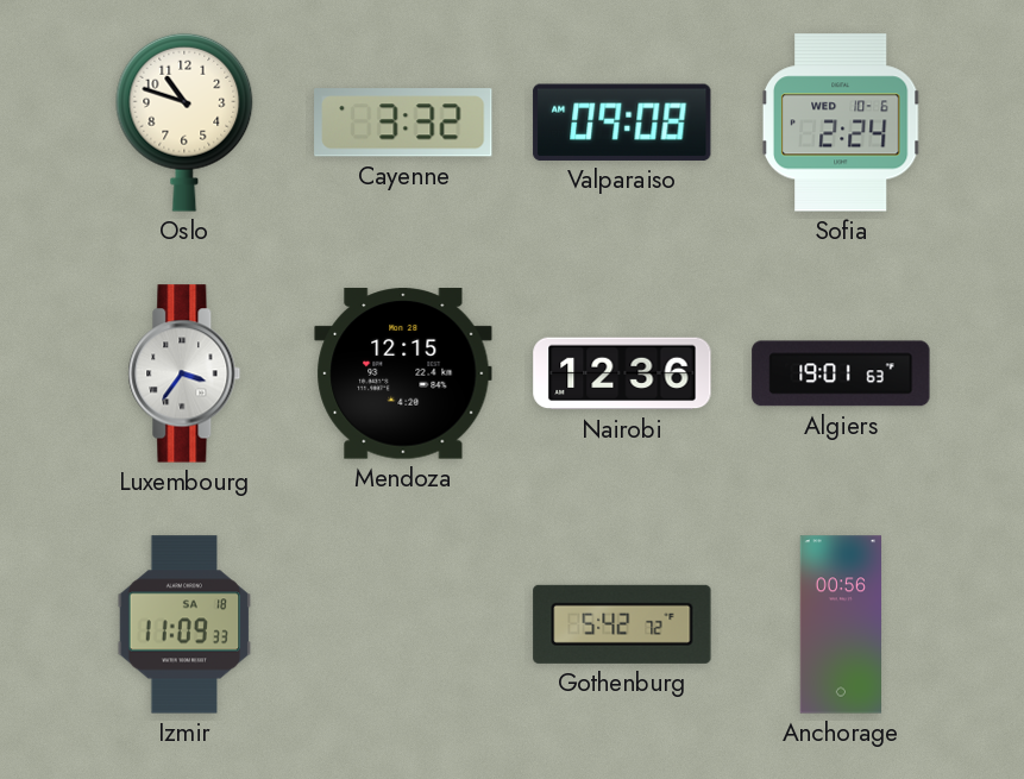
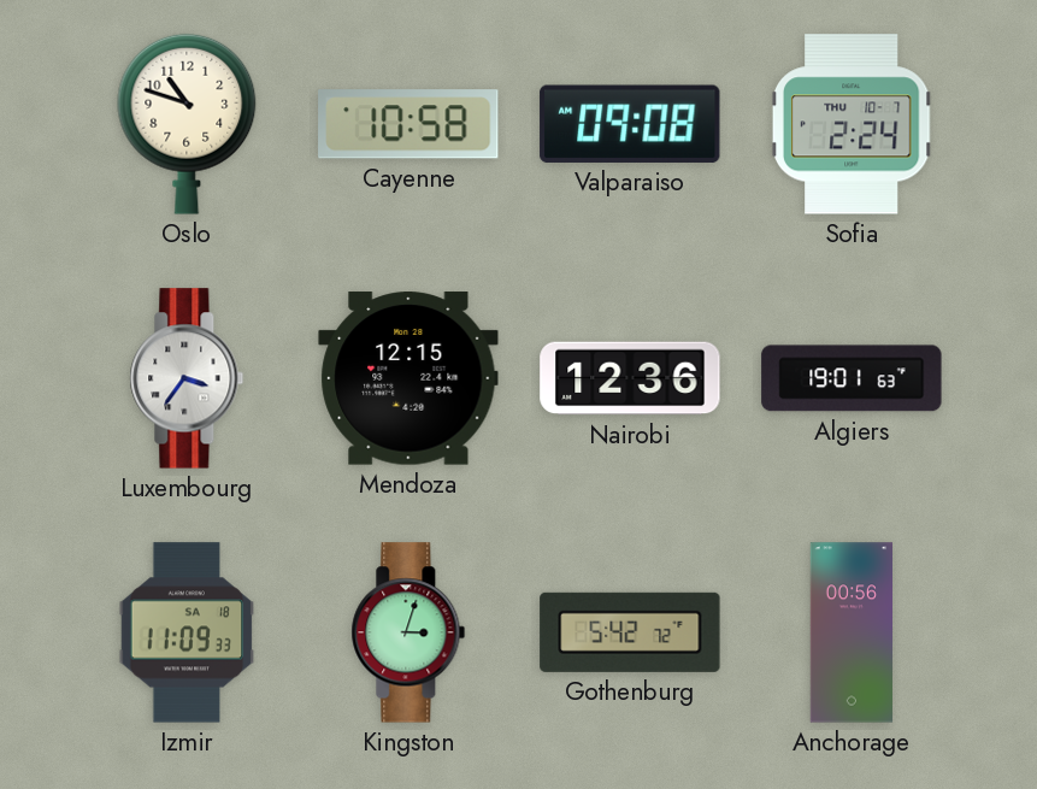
Cayenne: 3:32 -> 10:58
Sofia date: WED 10-6 -> THU 10-7
Kingston: none -> 3:03
